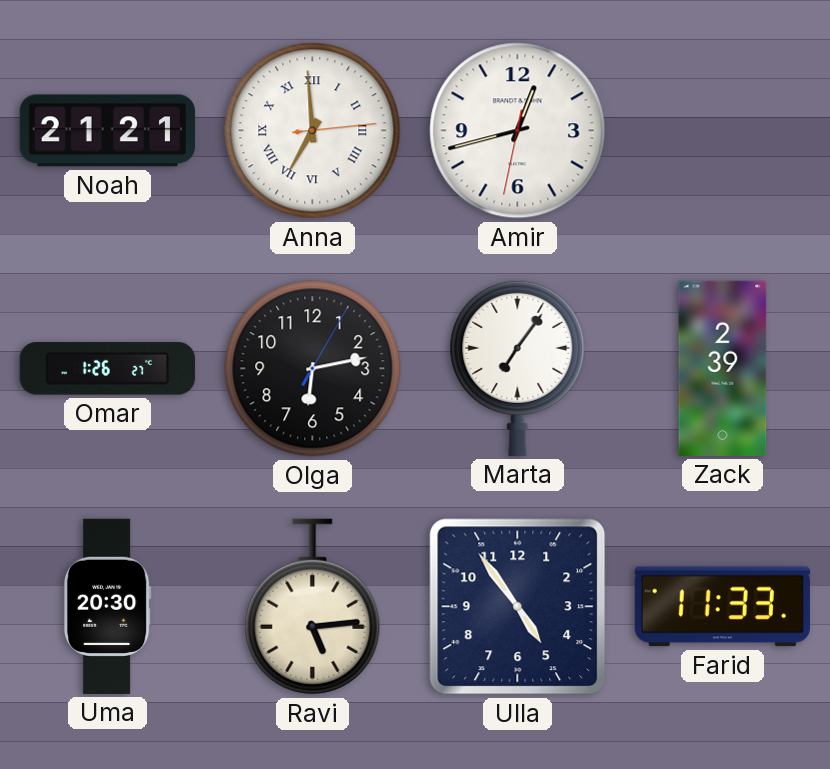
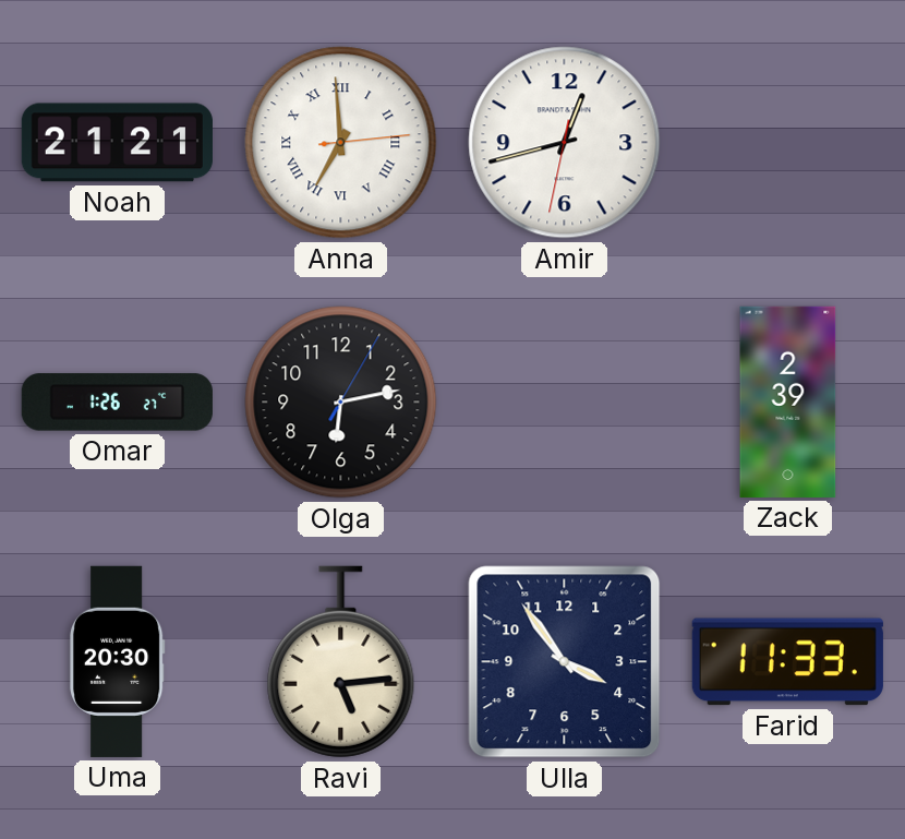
Marta: 7:06 -> none
Ulla: 4:54 -> 3:54
